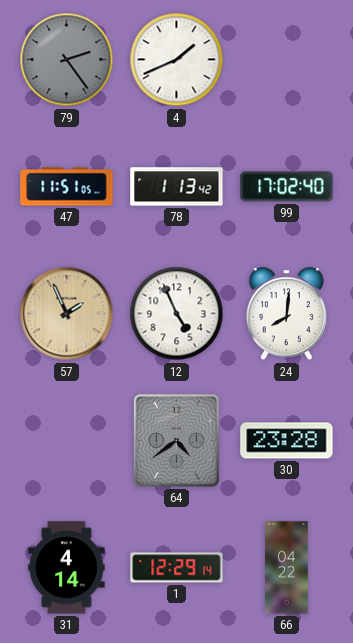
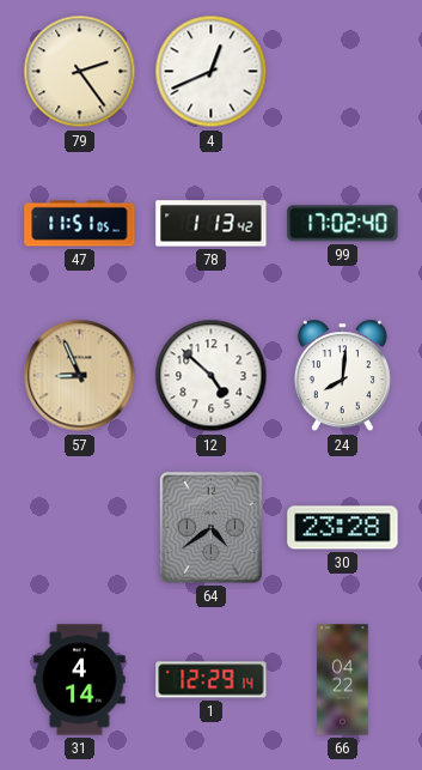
79 dial: grey -> cream
4: 1:41 -> 12:41
57: 1:56 -> 8:56
12: 4:56 -> 4:52
